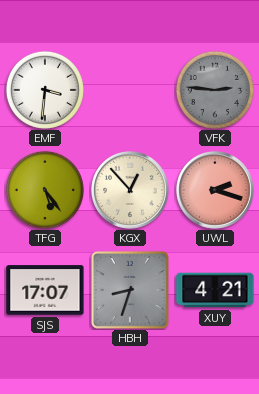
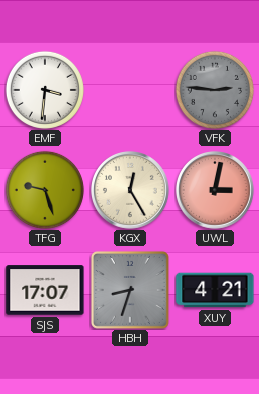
TFG: 5:24 -> 9:27
KGX: 12:53 -> 12:25
UWL: 2:18 -> 3:02
